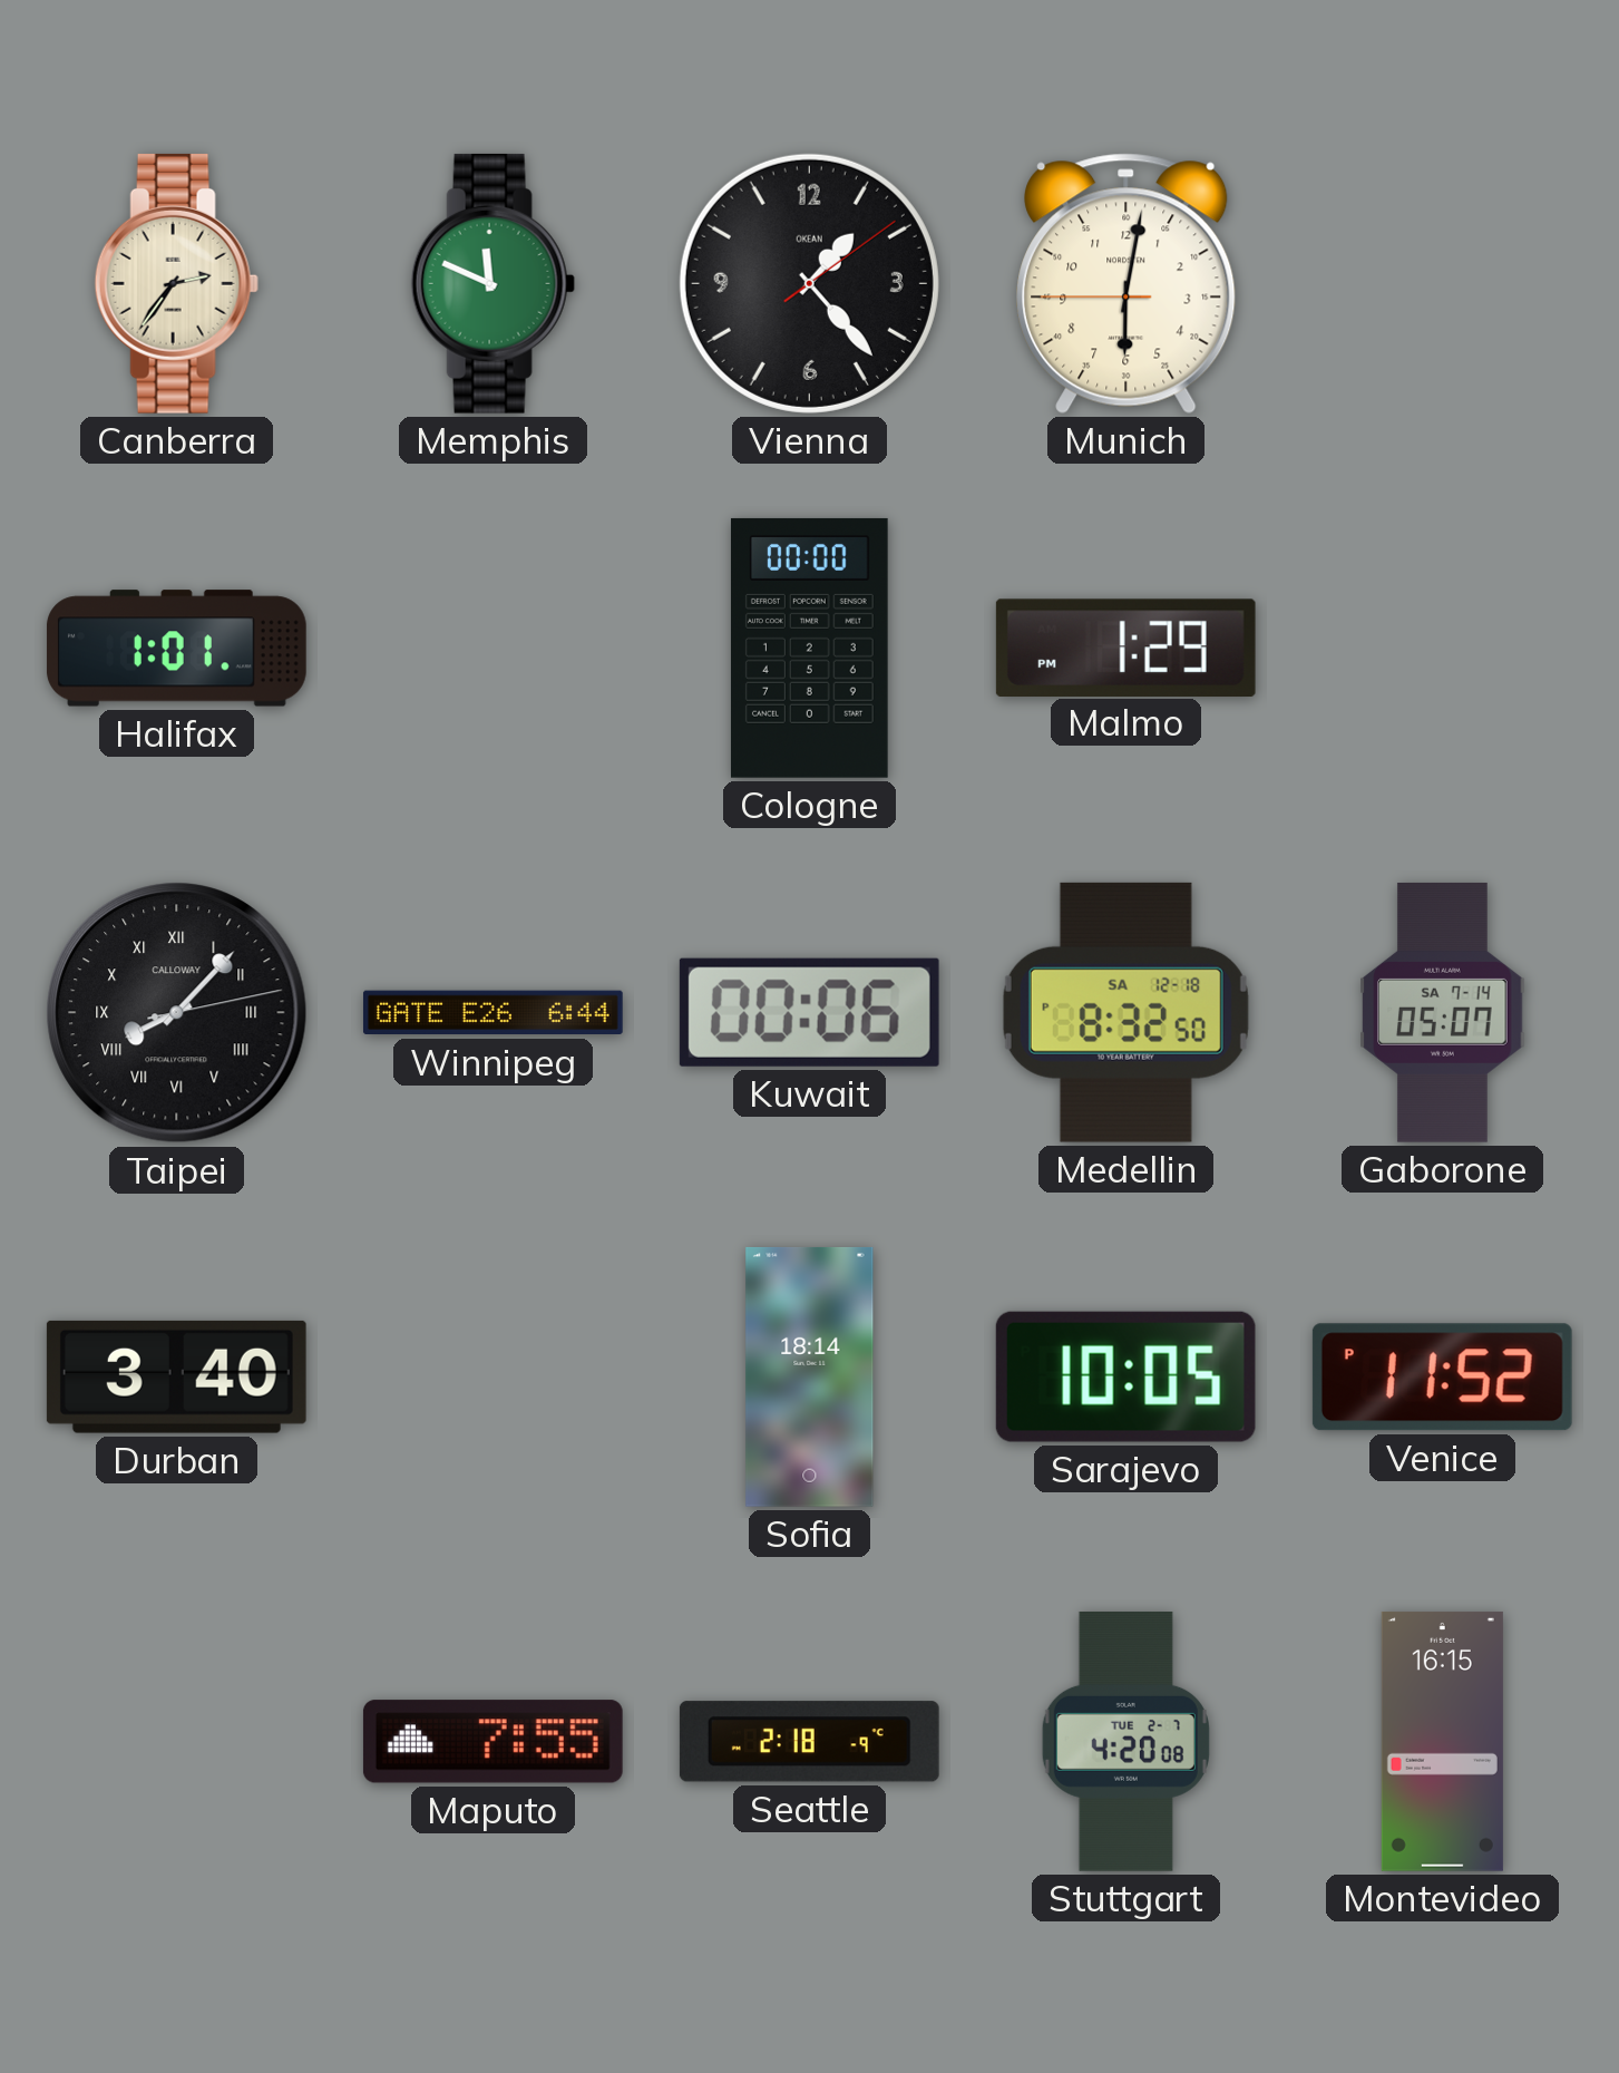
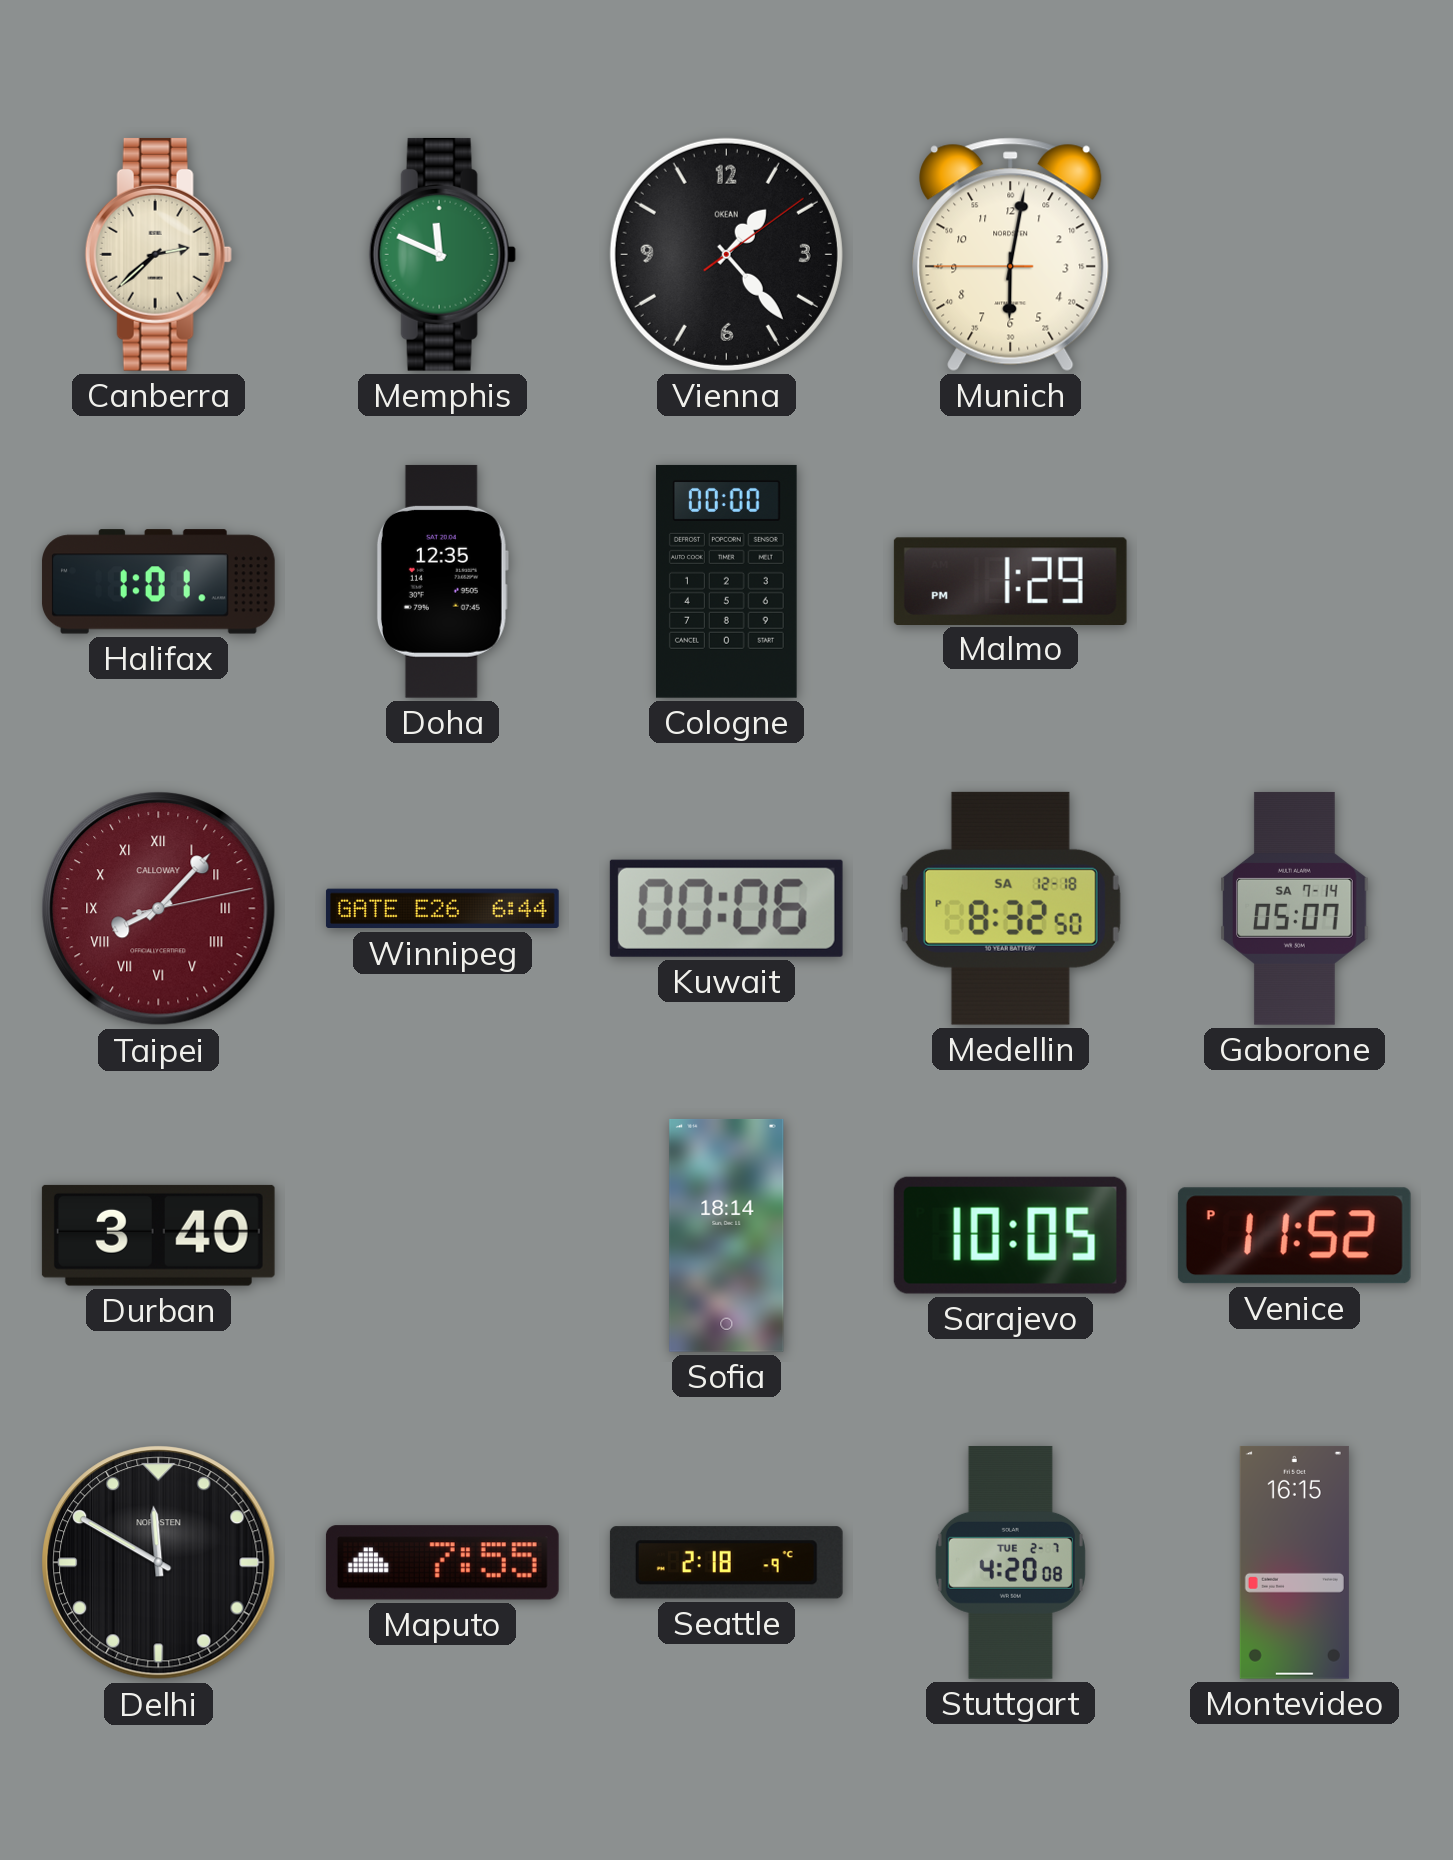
Canberra: 2:36 -> 2:38
Doha: none -> 12:35
Taipei dial: black -> burgundy
Delhi: none -> 11:50
